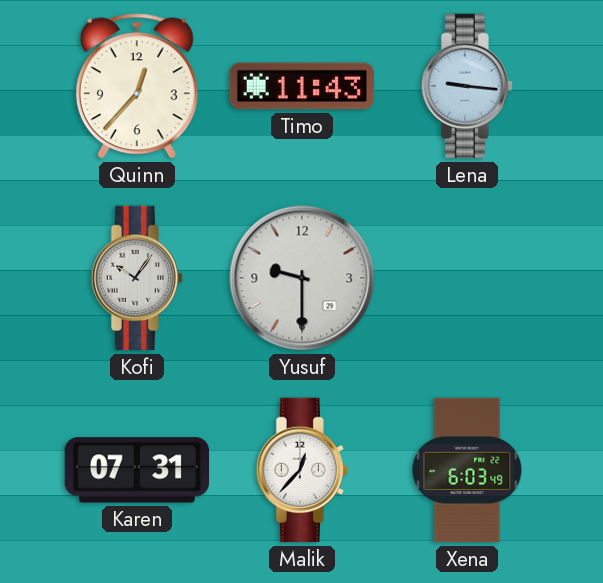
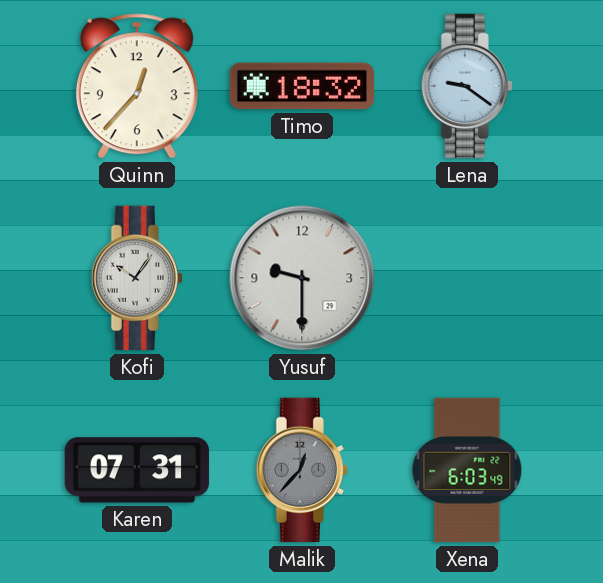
Timo: 11:43 -> 18:32
Lena: 9:16 -> 9:21
Malik dial: white -> grey
